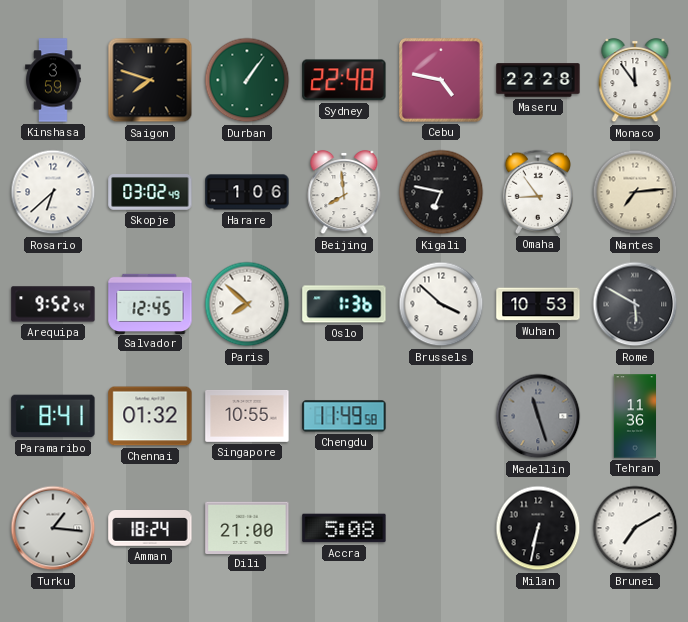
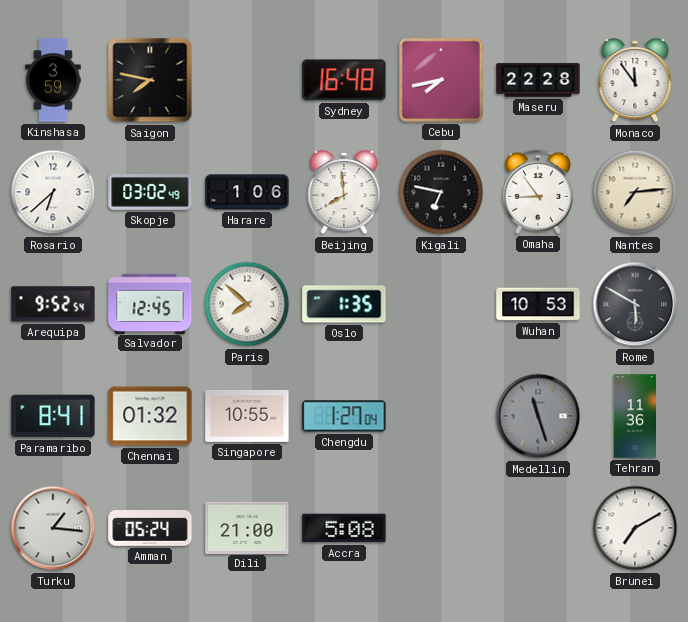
Saigon: 7:48 -> 7:47
Durban: 1:06 -> none
Sydney: 22:48 -> 16:48
Cebu: 4:47 -> 7:43
Oslo: 1:36 -> 1:35
Brussels: 3:52 -> none
Chengdu: 11:49 -> 1:27
Amman: 18:24 -> 05:24
Milan: 6:32 -> none
